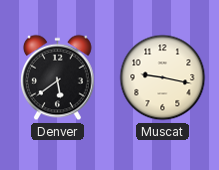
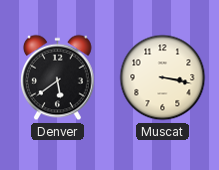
Muscat: 9:17 -> 3:17
